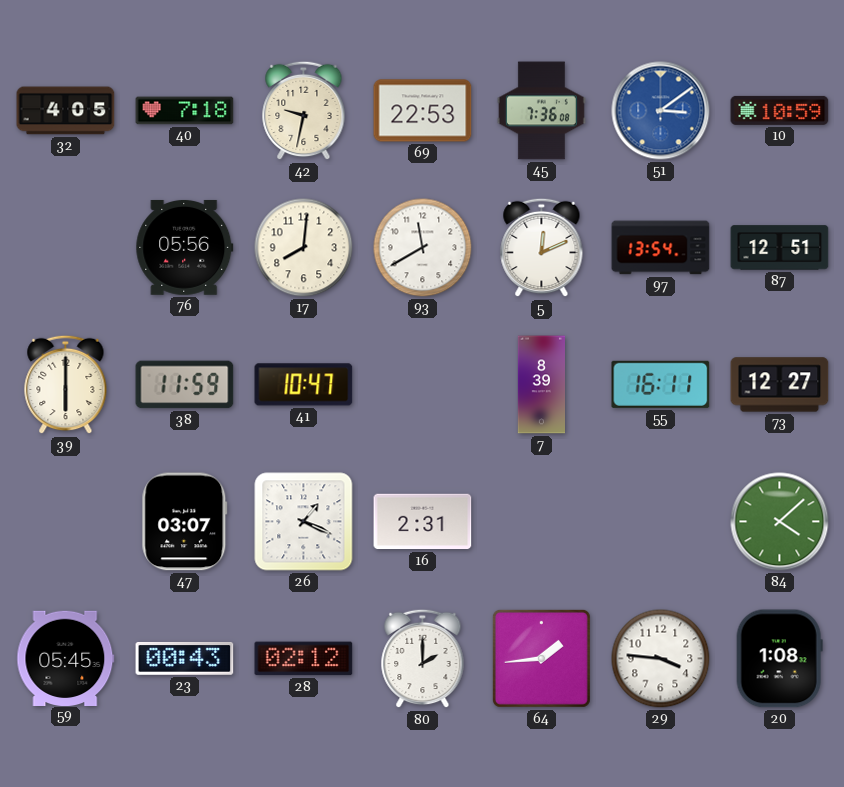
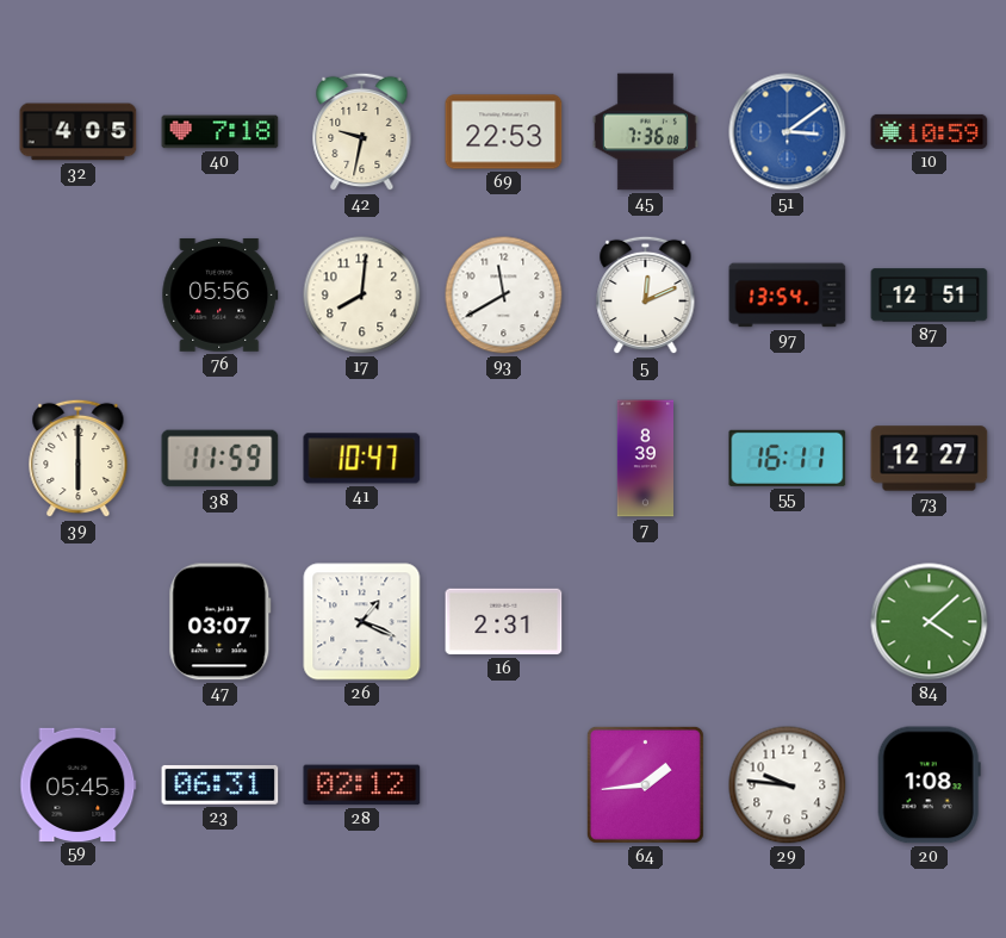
23: 00:43 -> 06:31
80: 2:00 -> none
29: 3:46 -> 9:46
